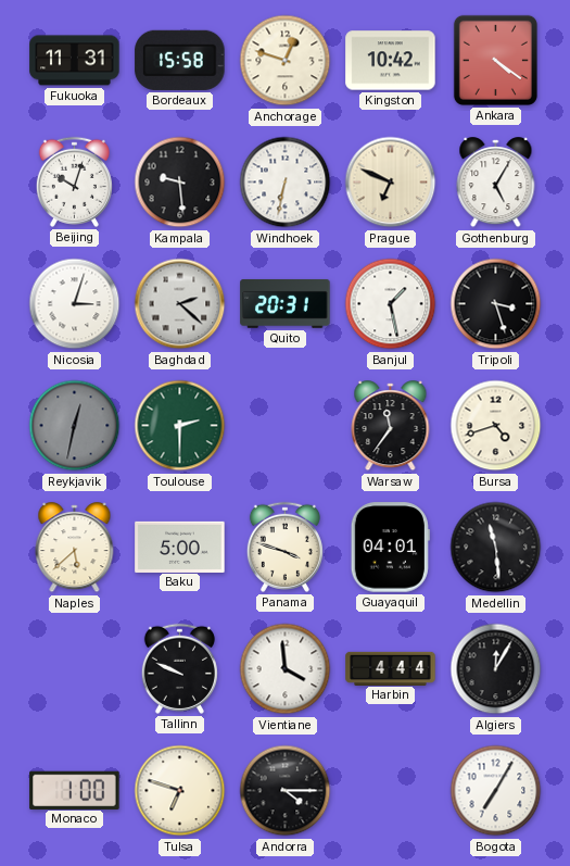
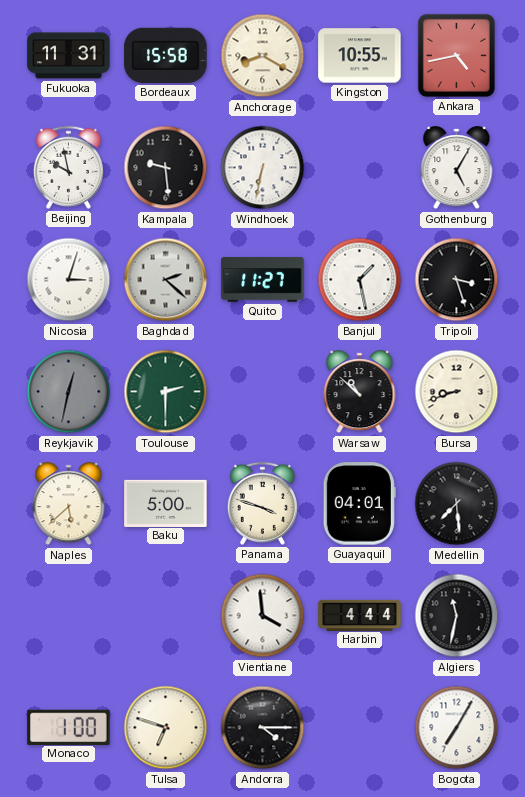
Anchorage: 12:48 -> 8:20
Kingston: 10:42 -> 10:55
Ankara: 4:21 -> 4:43
Beijing: 10:03 -> 9:58
Prague: 6:49 -> none
Quito: 20:31 -> 11:27
Warsaw: 11:36 -> 10:52
Bursa: 4:42 -> 8:42
Medellin: 11:29 -> 7:29
Tallinn: 9:49 -> none
Algiers: 12:05 -> 11:32
